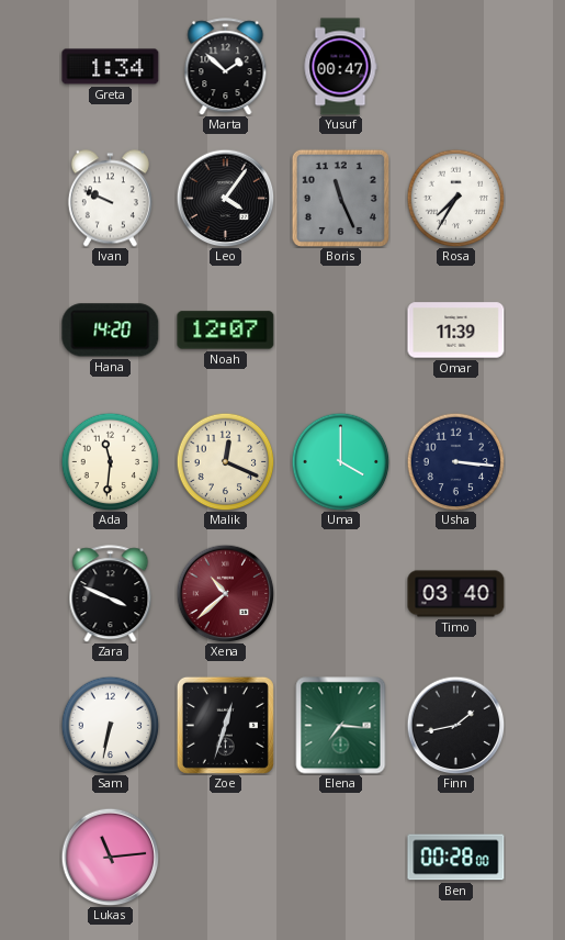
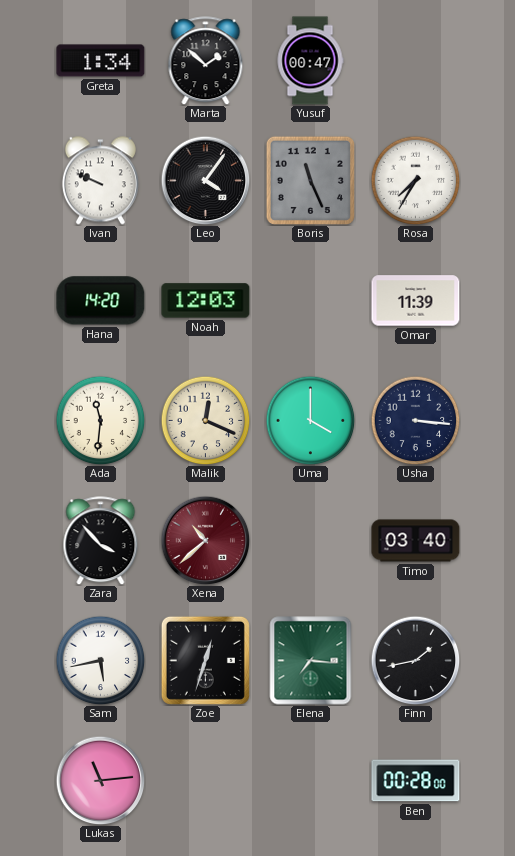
Noah: 12:07 -> 12:03
Zara: 3:49 -> 3:53
Sam: 6:32 -> 5:43
